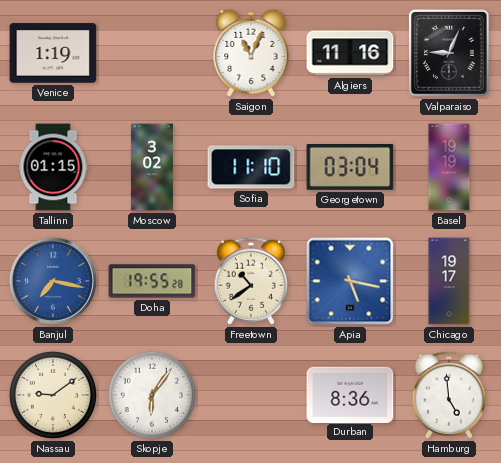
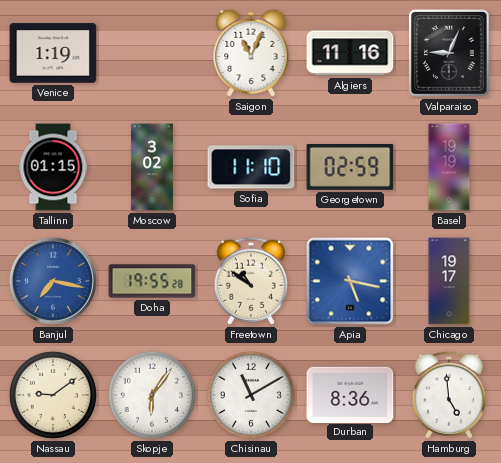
Georgetown: 03:04 -> 02:59
Freetown: 10:39 -> 10:51
Chisinau: none -> 11:10
